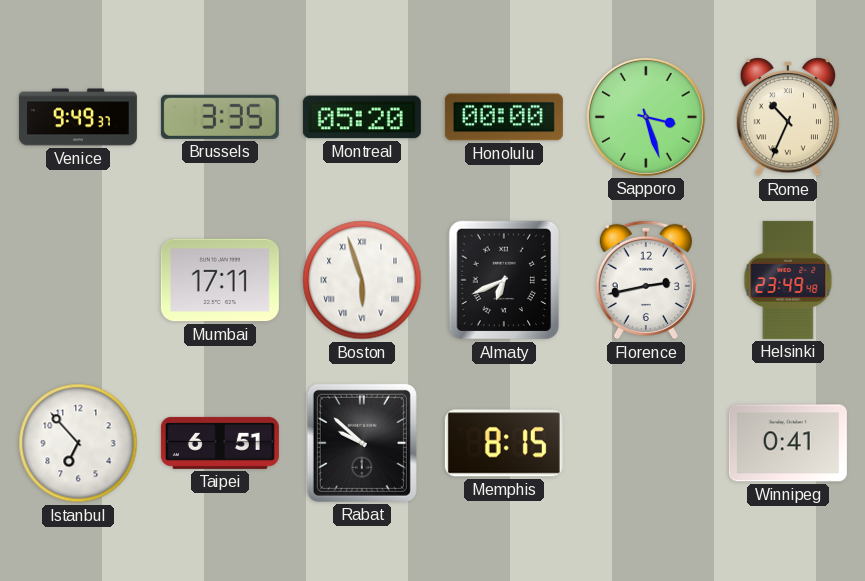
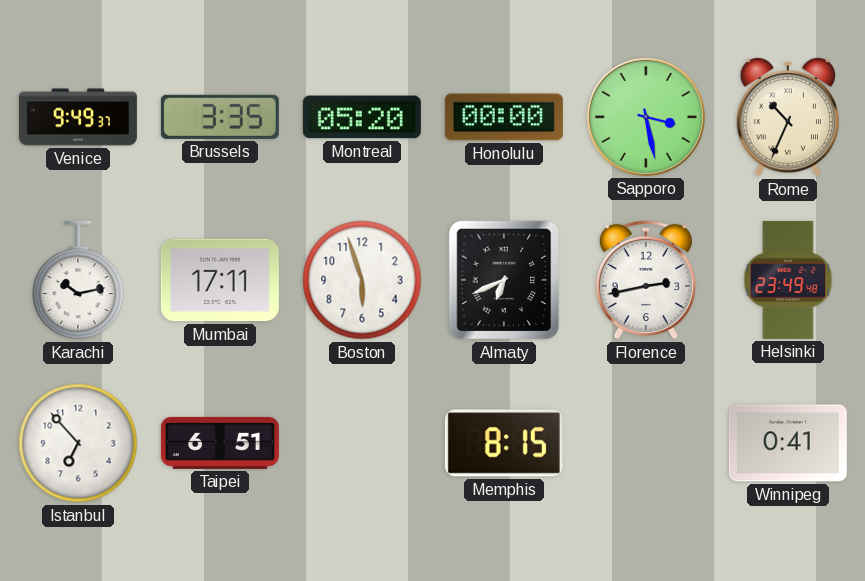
Sapporo: 3:27 -> 3:28
Karachi: none -> 10:13
Boston numerals: Roman -> Arabic
Rabat: 9:52 -> none
